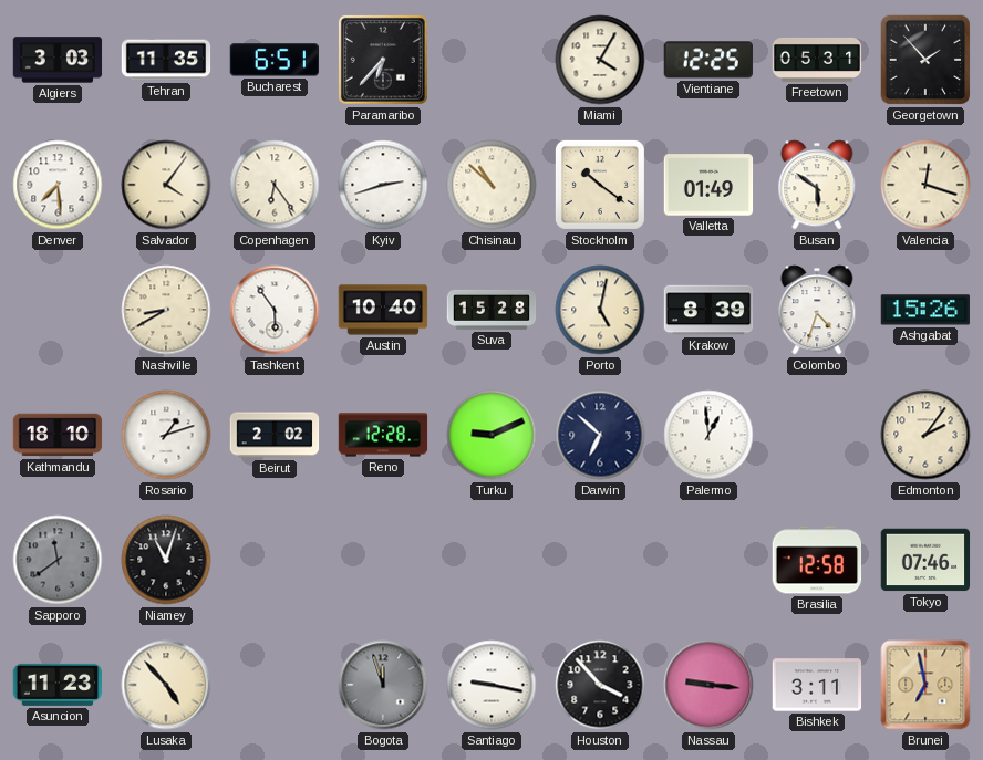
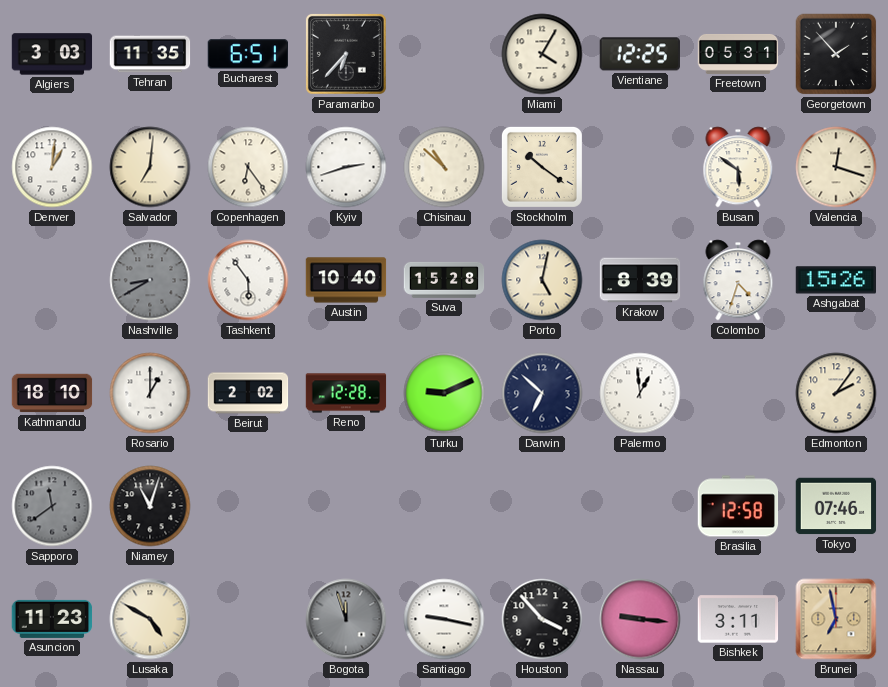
Denver: 7:29 -> 1:01
Salvador: 4:06 -> 7:01
Valletta: 01:49 -> none
Nashville dial: cream -> grey
Rosario: 1:12 -> 1:00
Lusaka: 4:53 -> 4:50
